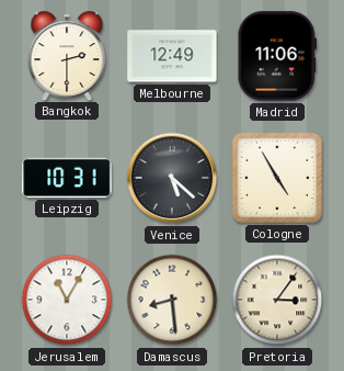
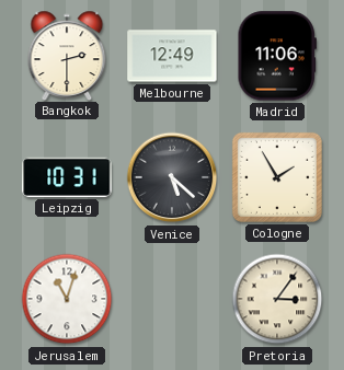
Cologne: 4:55 -> 1:55
Jerusalem: 11:05 -> 11:03
Damascus: 8:29 -> none
